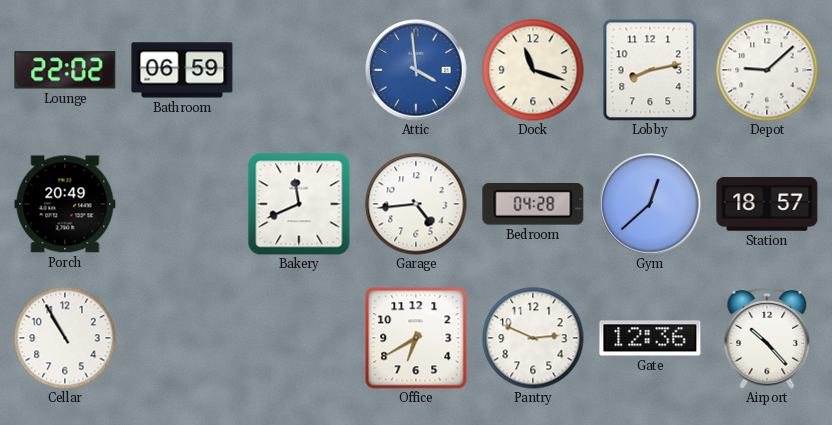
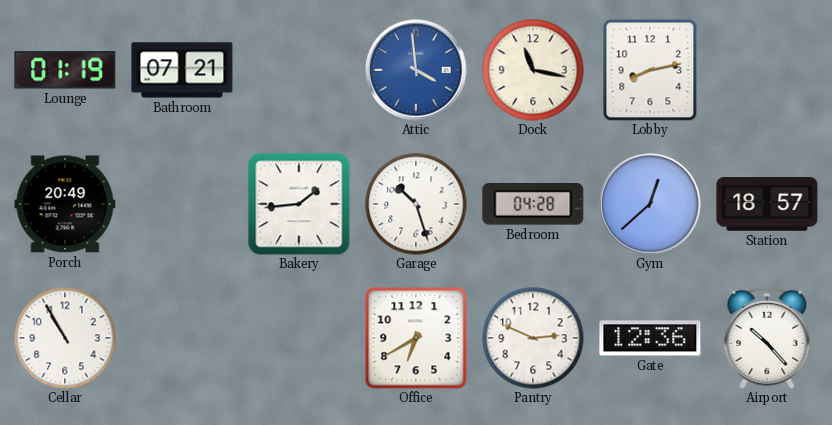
Lounge: 22:02 -> 01:19
Bathroom: 06:59 -> 07:21
Dock: 11:18 -> 11:17
Depot: 9:08 -> none
Bakery: 11:41 -> 1:44
Garage: 4:44 -> 10:27
